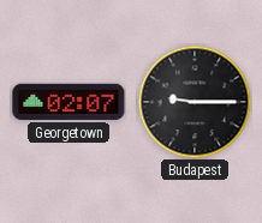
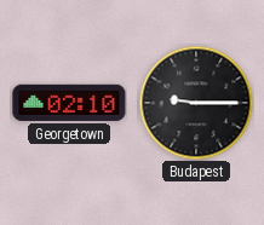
Georgetown: 02:07 -> 02:10
